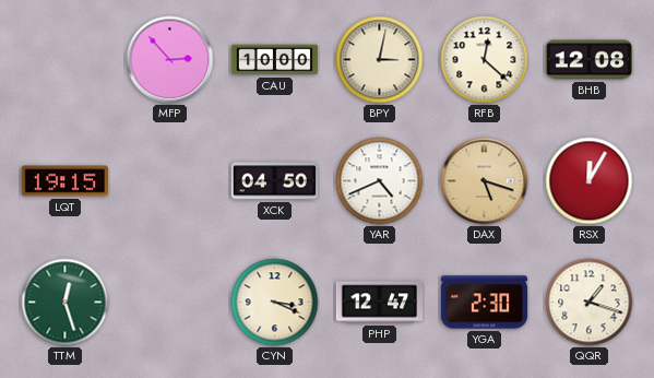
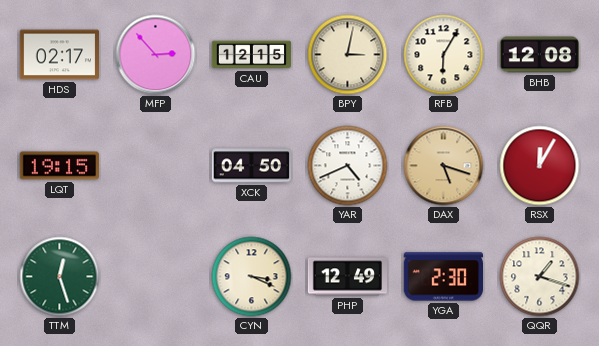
HDS: none -> 02:17
CAU: 10:00 -> 12:15
RFB: 12:22 -> 6:05
PHP: 12:47 -> 12:49
